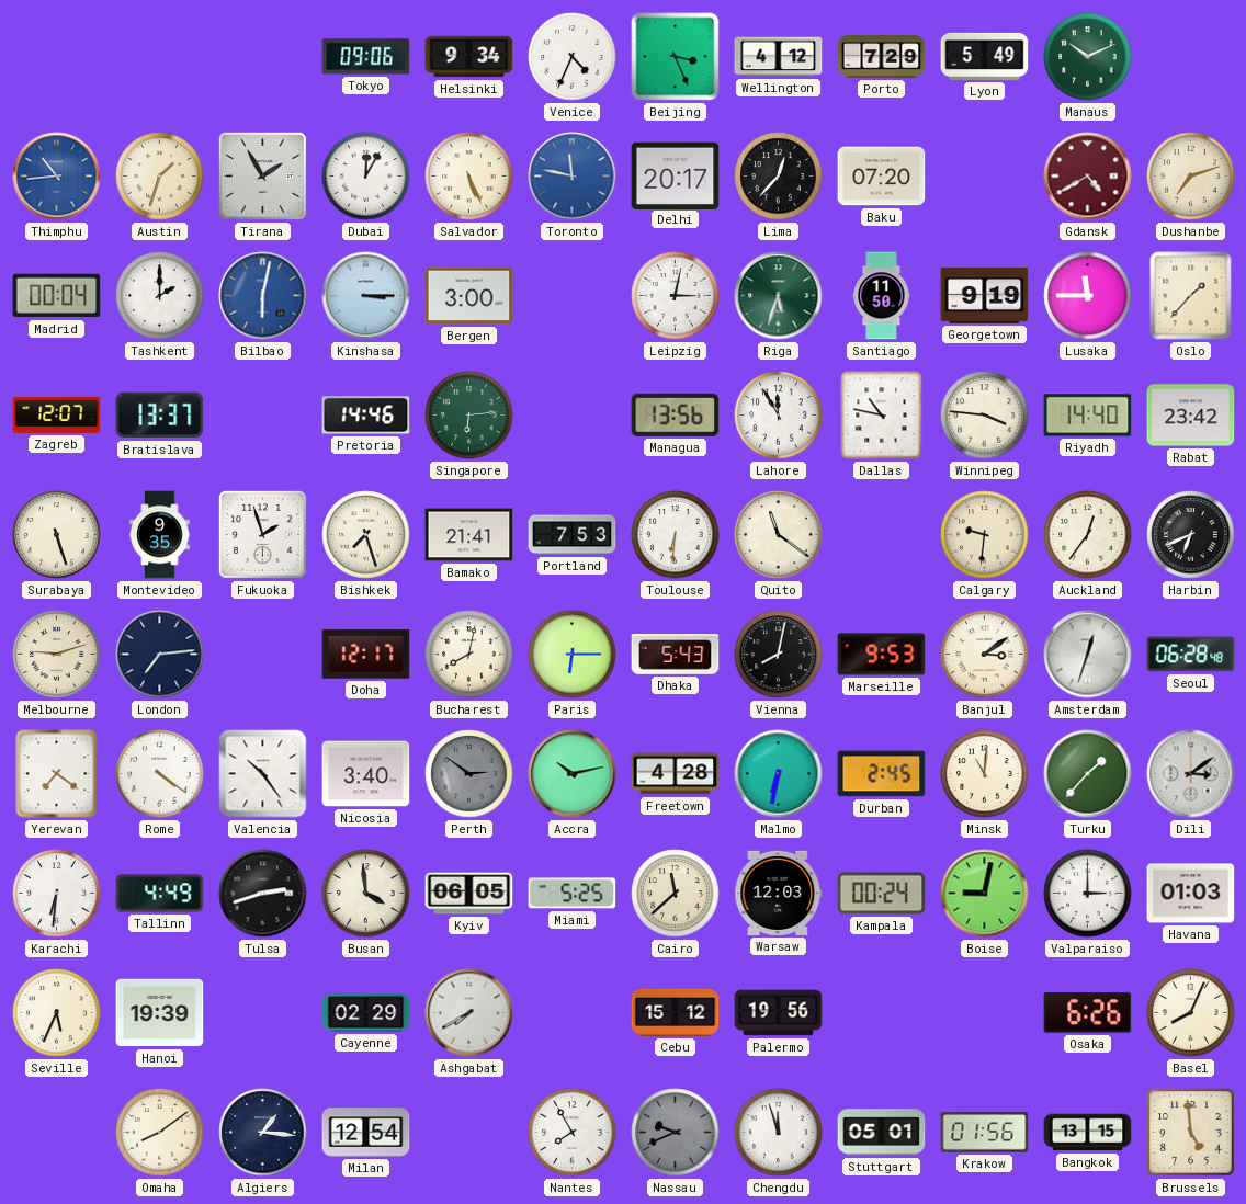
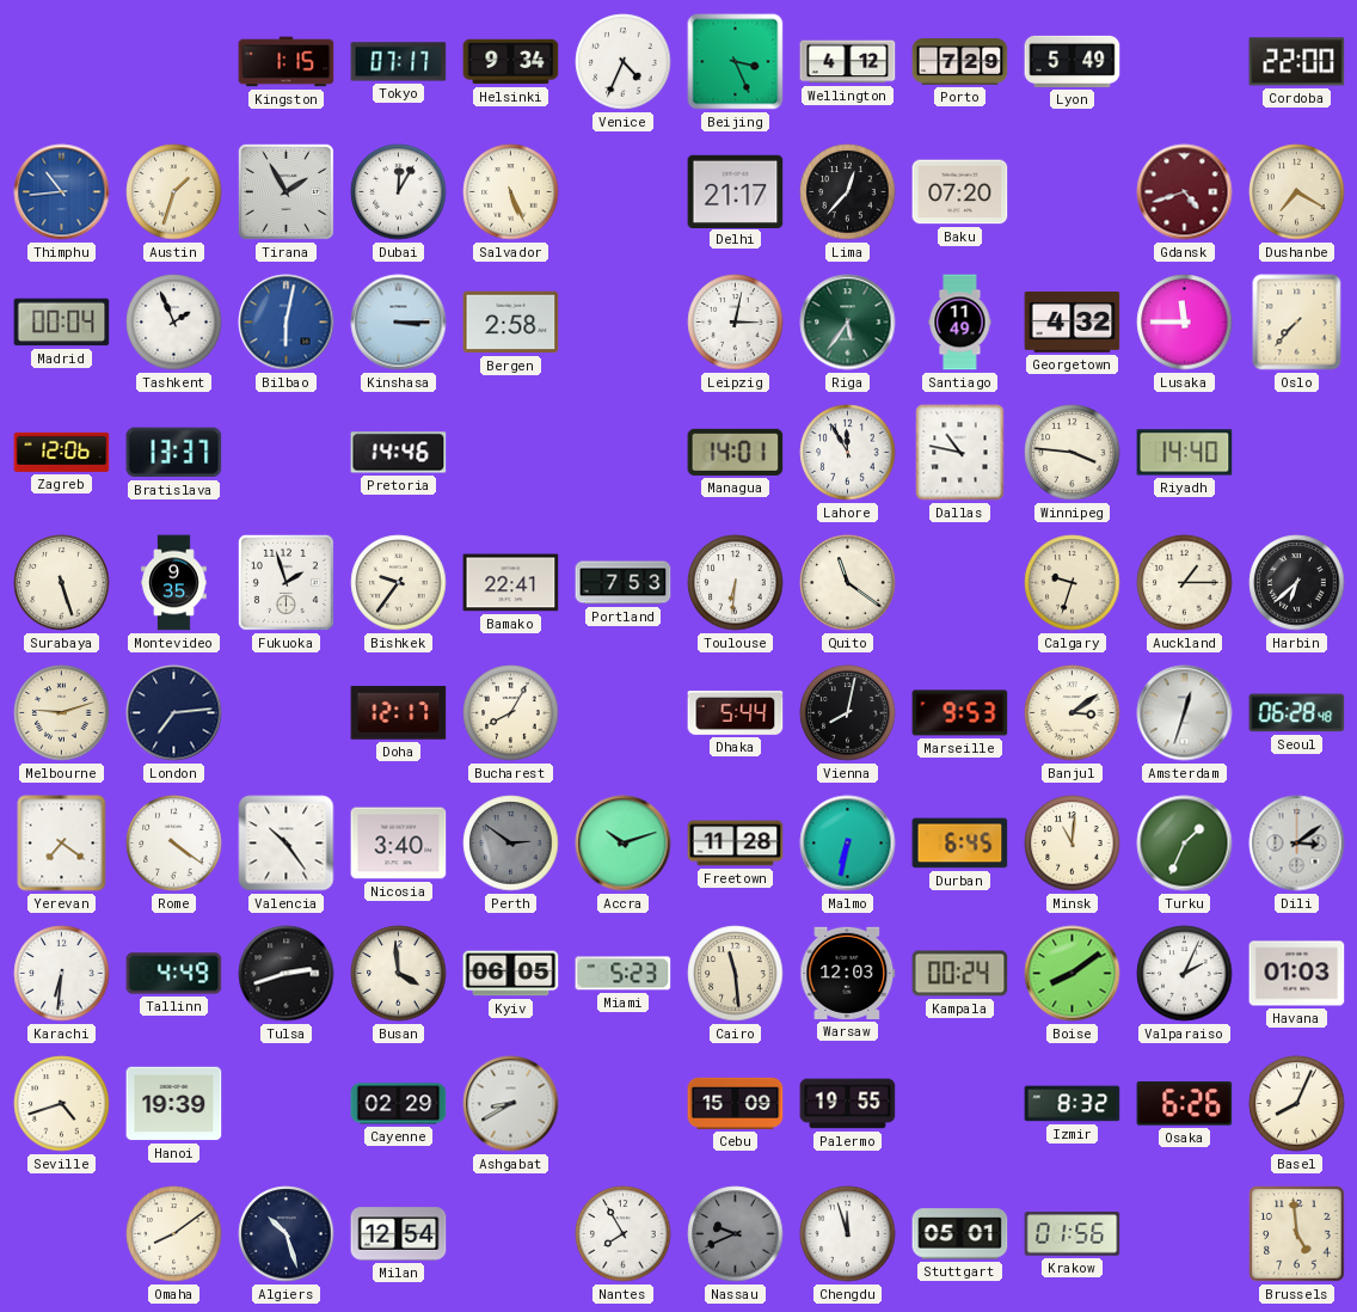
Kingston: none -> 1:15
Tokyo: 09:06 -> 07:17
Manaus: 10:11 -> none
Cordoba: none -> 22:00
Toronto: 11:47 -> none
Delhi: 20:17 -> 21:17
Gdansk: 4:40 -> 4:42
Dushanbe: 7:12 -> 7:20
Tashkent: 2:00 -> 1:56
Bergen: 3:00 -> 2:58
Riga: 5:33 -> 5:36
Santiago: 11:50 -> 11:49
Georgetown: 9:19 -> 4:32
Oslo: 1:37 -> 7:37
Zagreb: 12:07 -> 12:06
Singapore: 6:14 -> none
Managua: 13:56 -> 14:01
Rabat: 23:42 -> none
Bishkek: 7:27 -> 9:36
Bamako: 21:41 -> 22:41
Calgary: 9:31 -> 9:33
Auckland: 12:36 -> 1:15
Harbin: 6:41 -> 6:38
Bucharest: 8:02 -> 8:05
Paris: 6:15 -> none
Dhaka: 5:43 -> 5:44
Accra: 10:13 -> 10:12
Freetown: 4:28 -> 11:28
Durban: 2:45 -> 6:45
Turku: 1:37 -> 1:34
Miami: 5:25 -> 5:23
Cairo: 11:38 -> 11:29
Boise: 9:02 -> 8:09
Valparaiso: 3:00 -> 2:04
Seville: 5:34 -> 4:42
Ashgabat: 7:40 -> 8:40
Cebu: 15:12 -> 15:09
Palermo: 19:56 -> 19:55
Izmir: none -> 8:32
Algiers: 1:16 -> 10:27
Bangkok: 13:15 -> none
